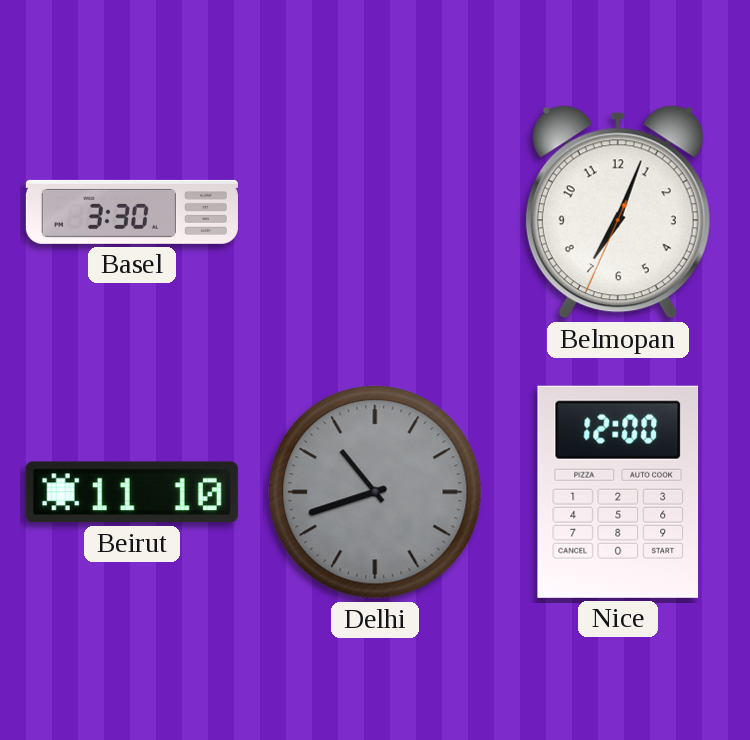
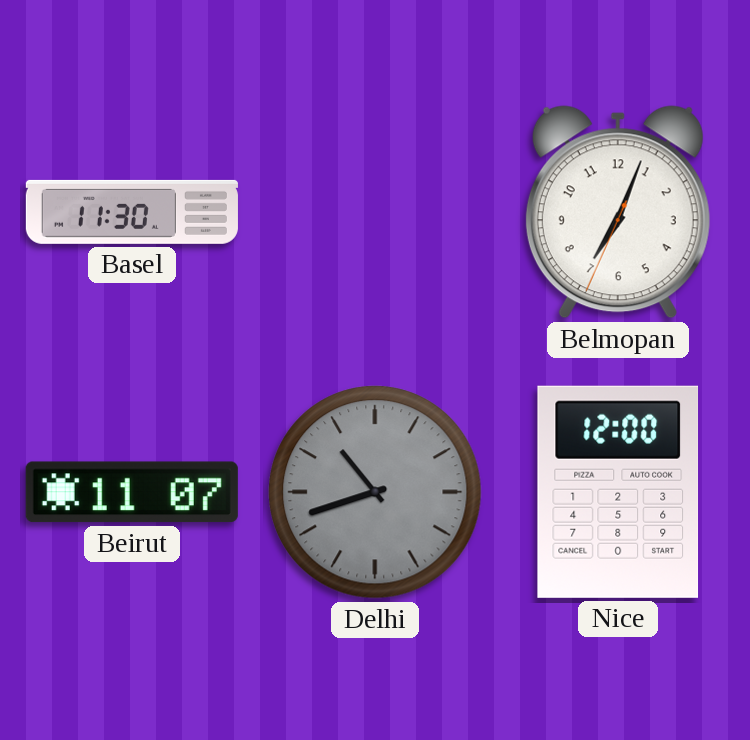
Basel: 3:30 -> 11:30
Beirut: 11:10 -> 11:07
